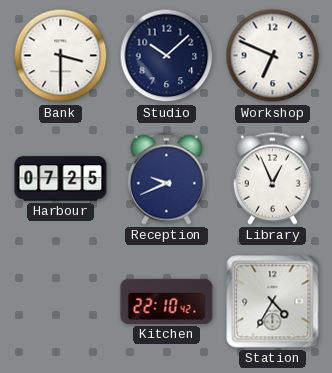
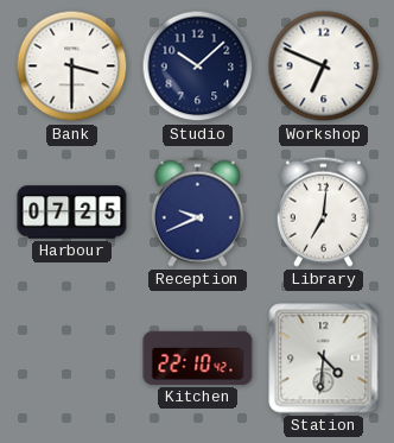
Library: 12:56 -> 7:01
Station: 4:35 -> 4:31
